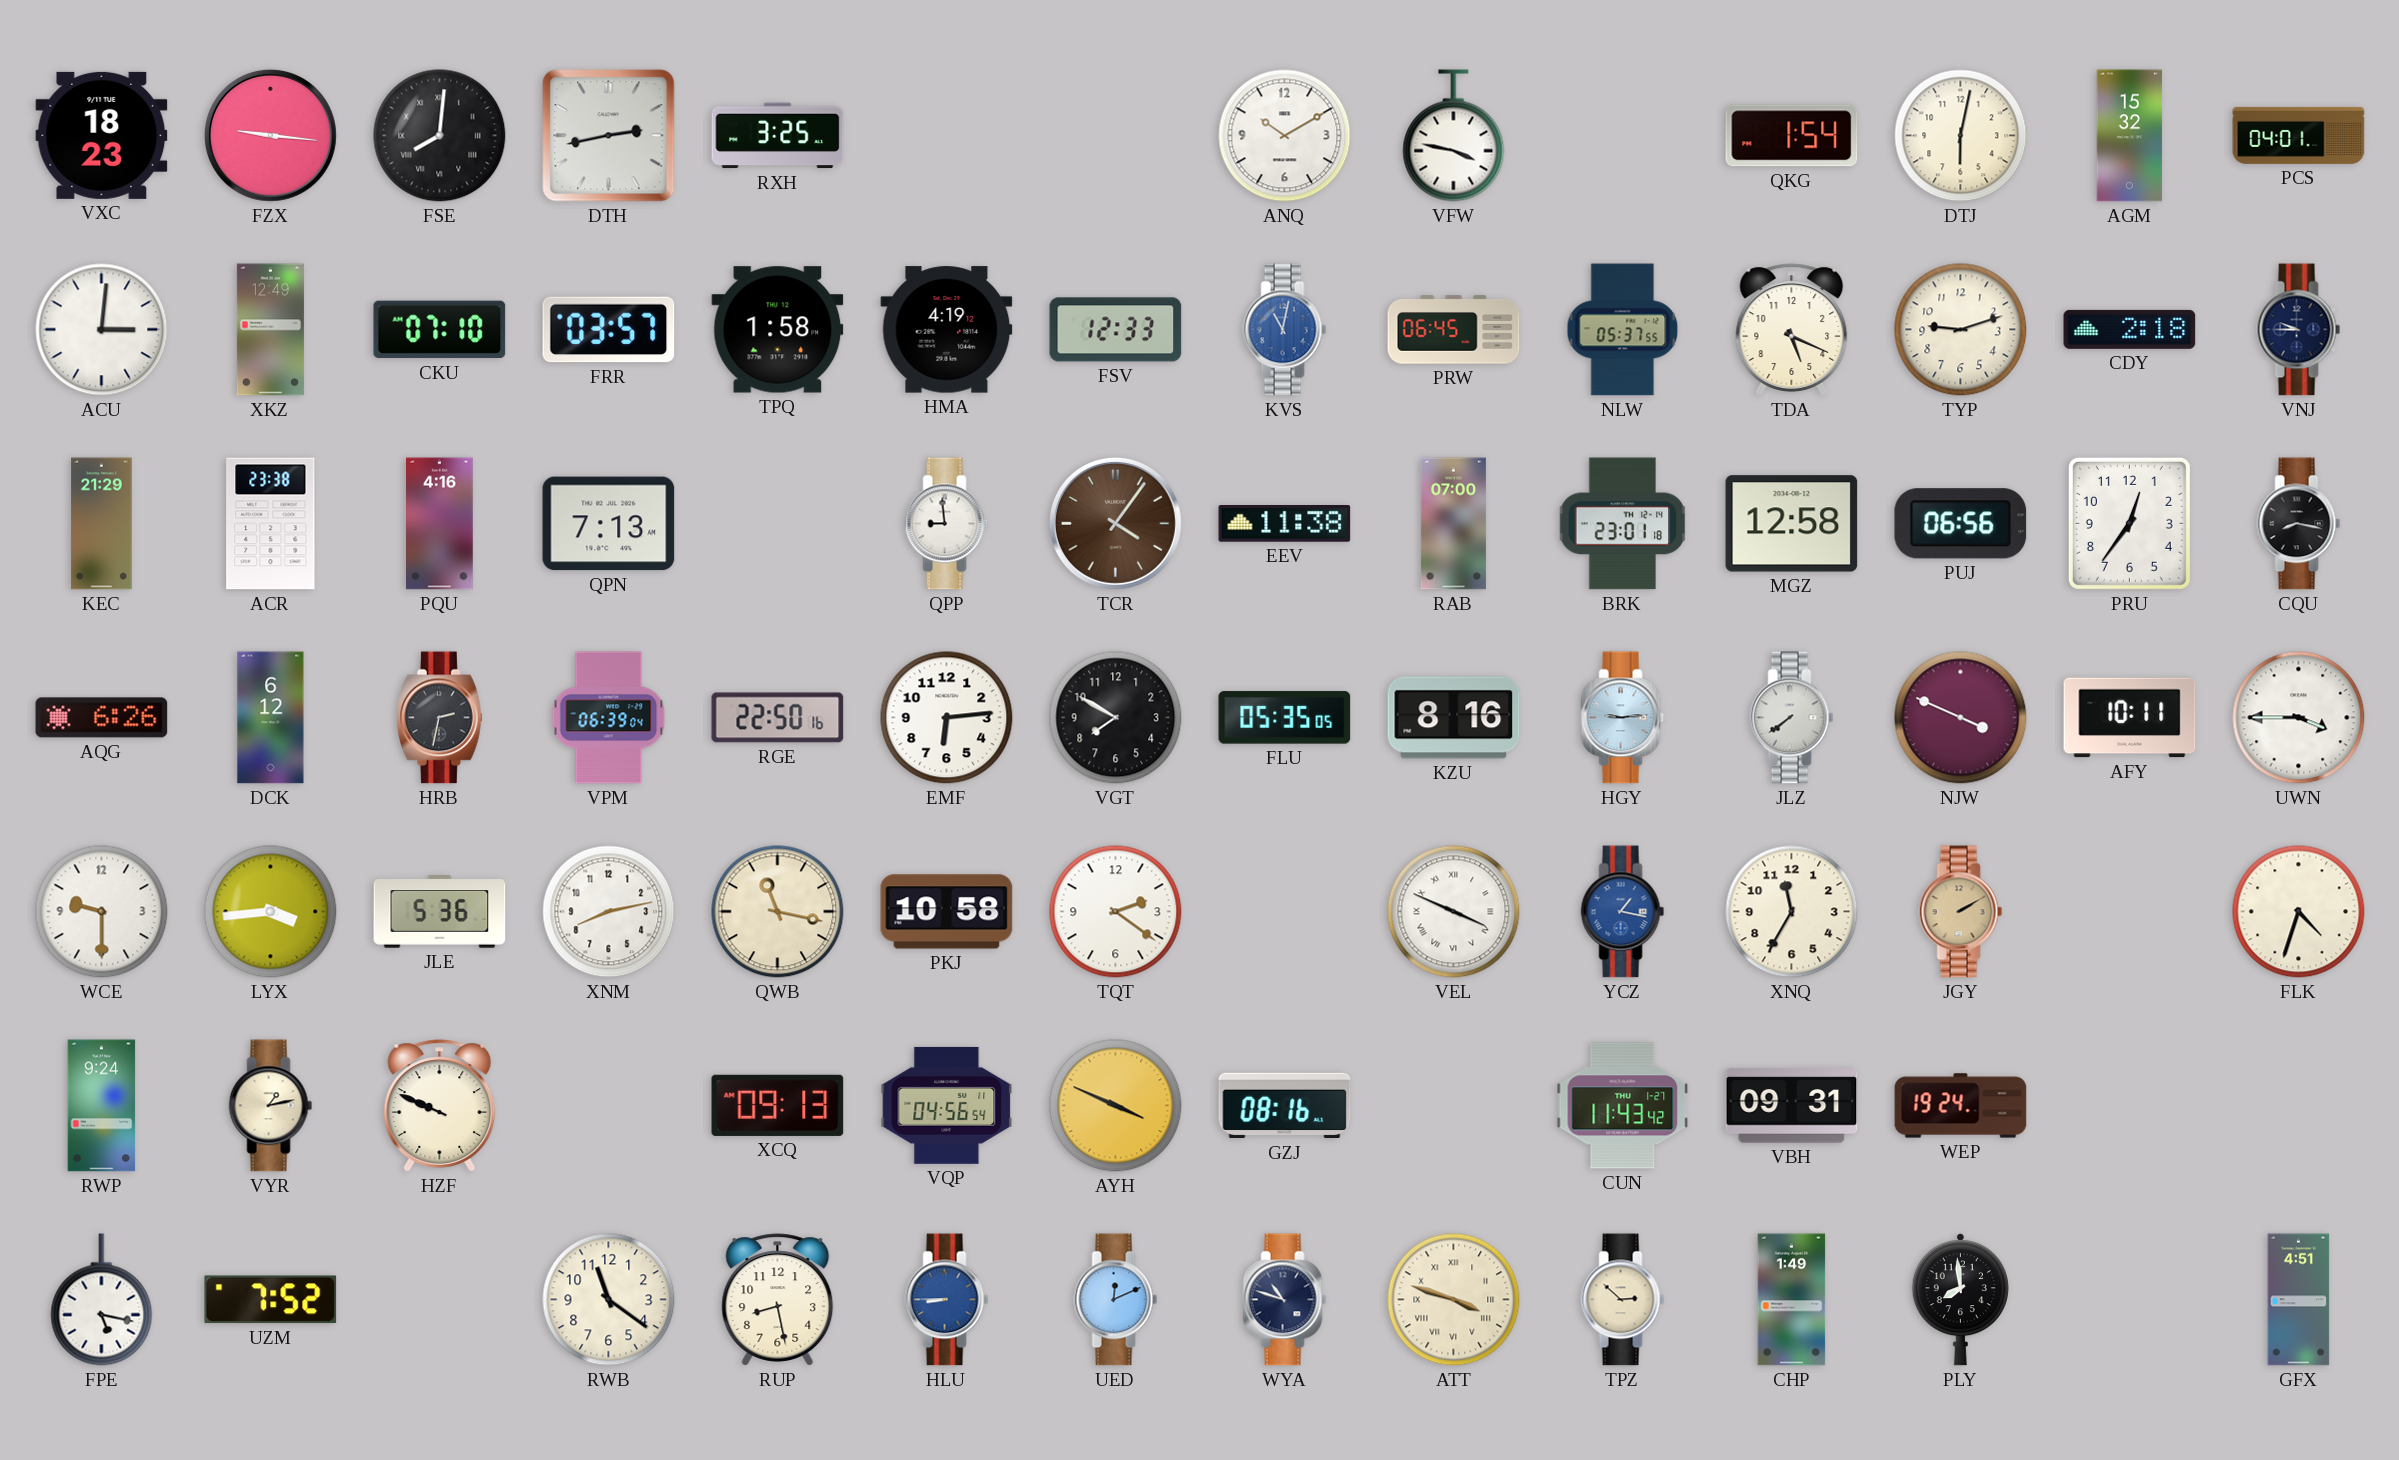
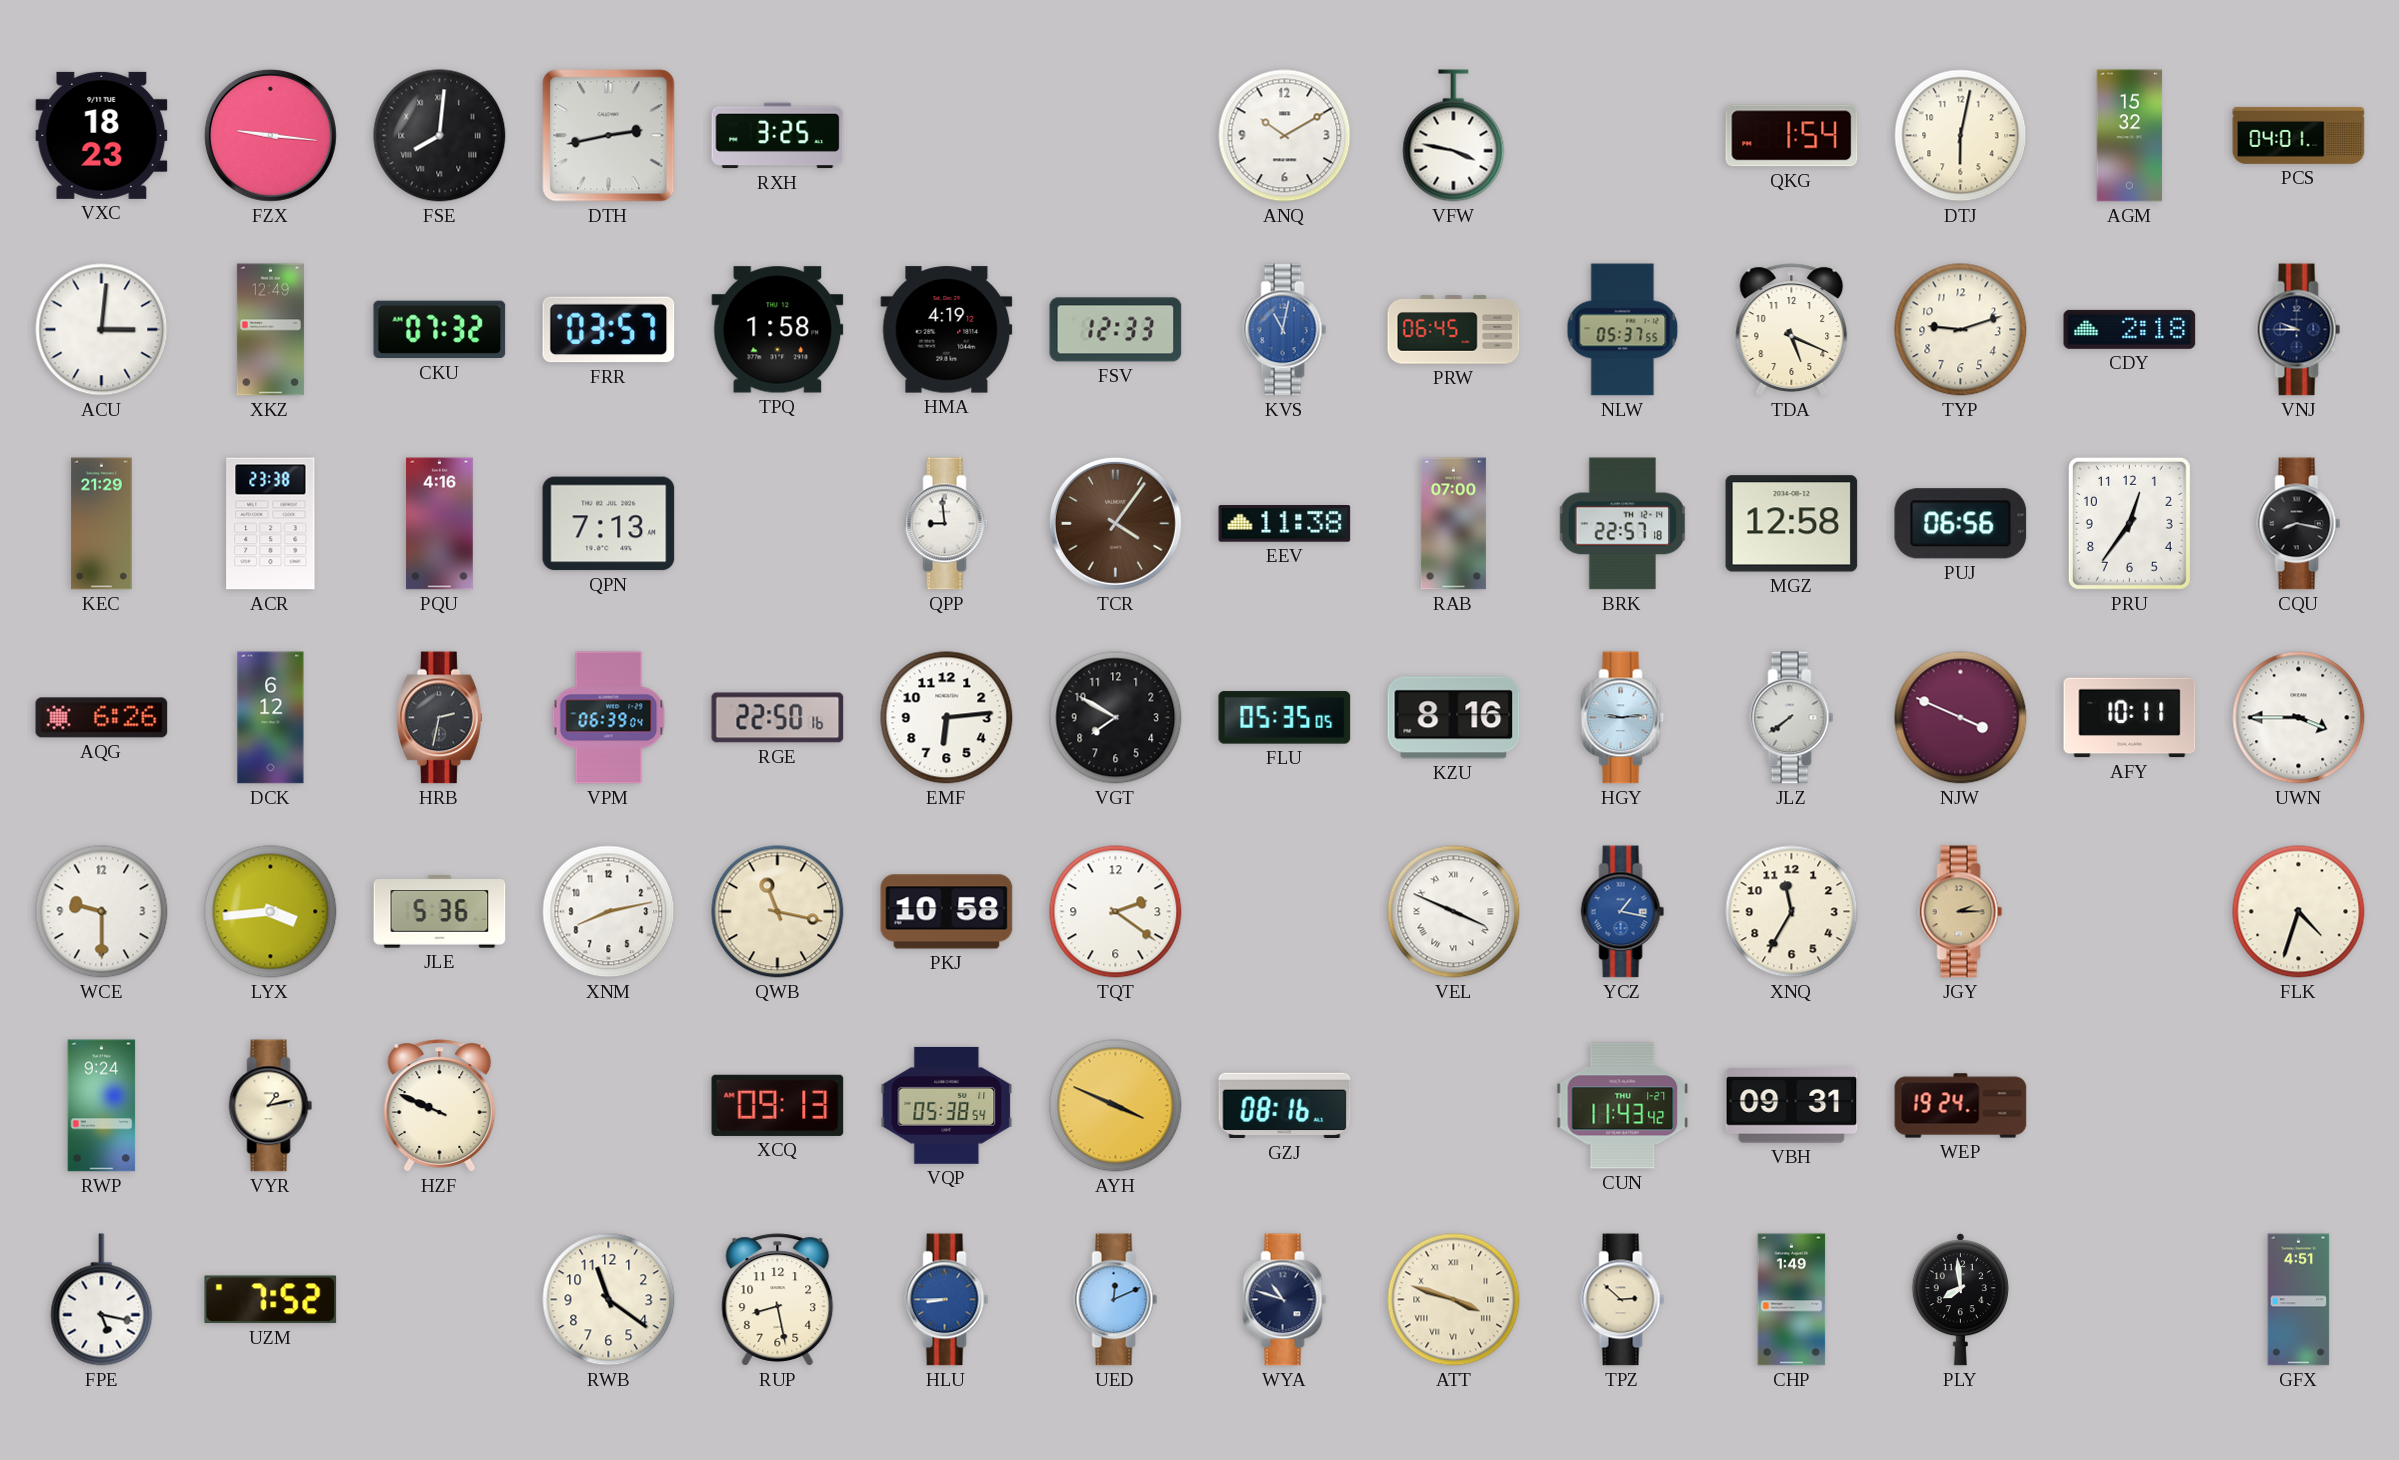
CKU: 07:10 -> 07:32
BRK: 23:01 -> 22:57
JGY: 2:10 -> 2:15
VQP: 04:56 -> 05:38
